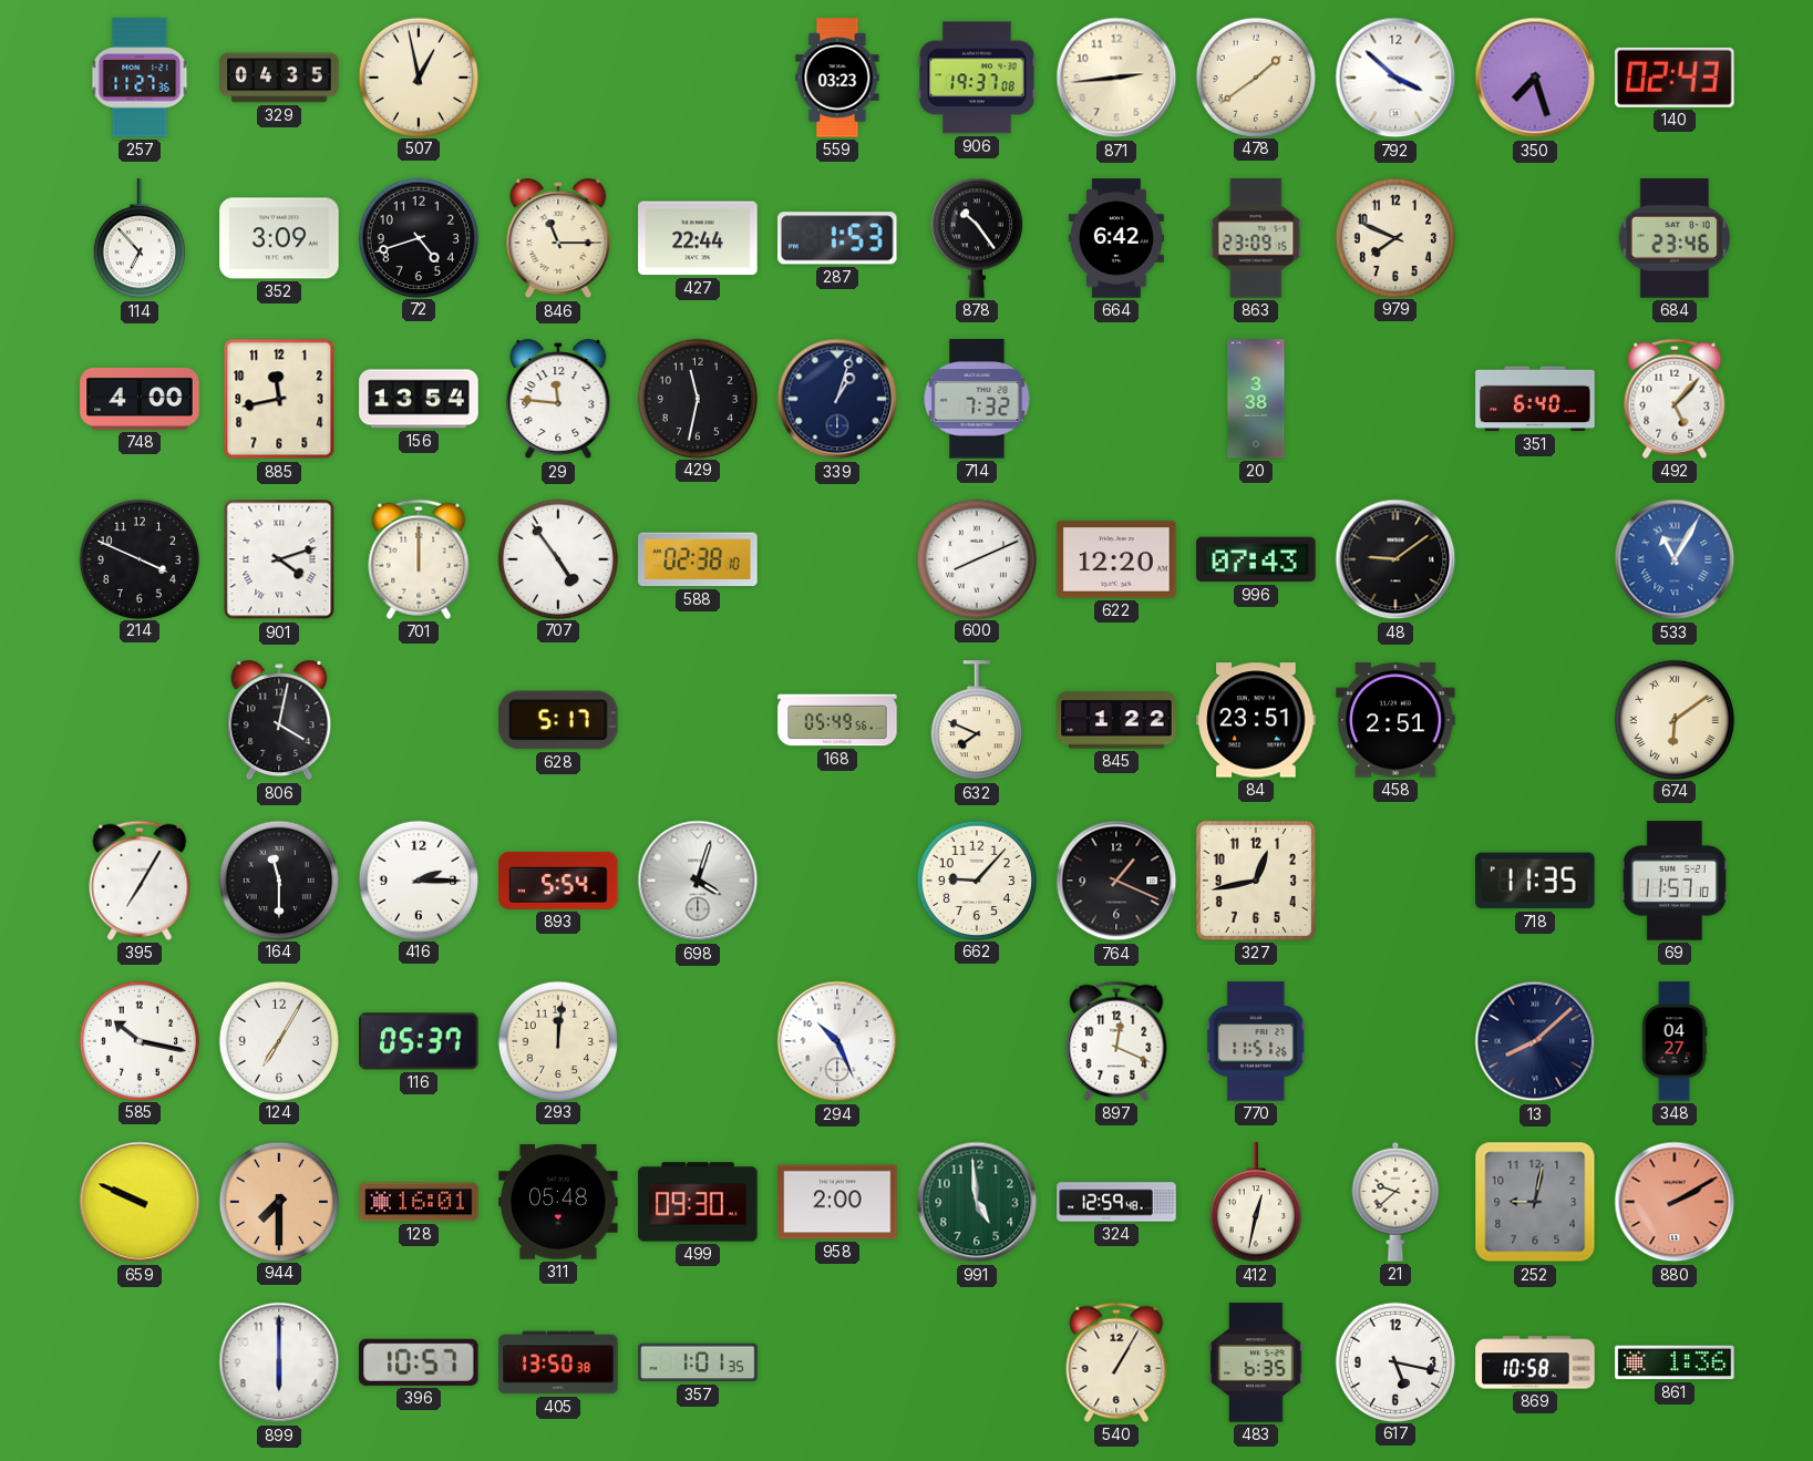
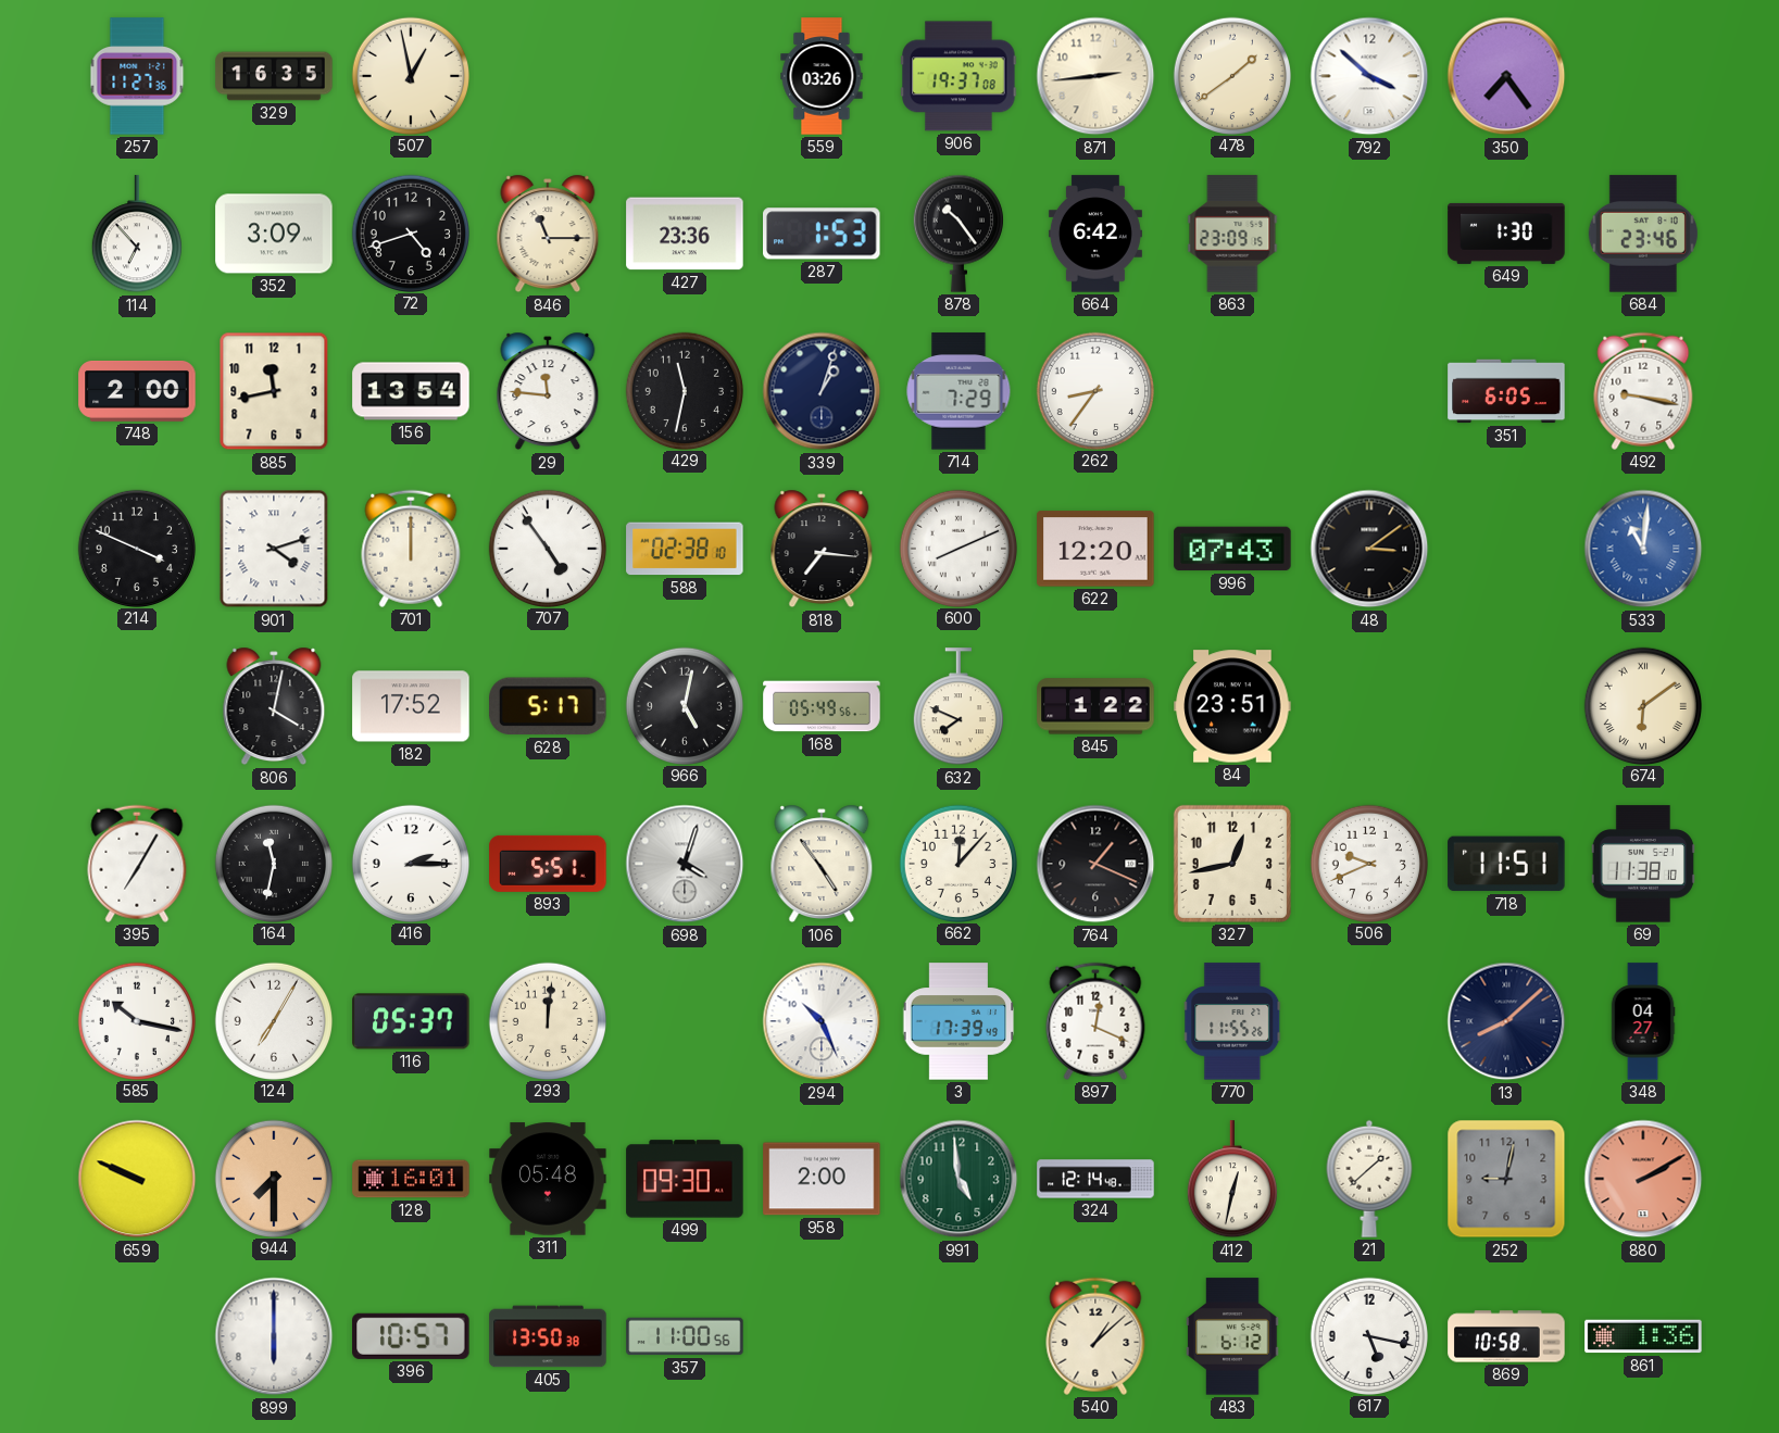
329: 04:35 -> 16:35
559: 03:23 -> 03:26
350: 7:27 -> 7:24
140: 02:43 -> none
427: 22:44 -> 23:36
979: 7:49 -> none
649: none -> 1:30
748: 4:00 -> 2:00
714: 7:32 -> 7:29
262: none -> 8:36
20: 3:38 -> none
351: 6:40 -> 6:05
492: 5:07 -> 9:17
818: none -> 7:16
48: 9:09 -> 3:09
533: 11:05 -> 11:01
182: none -> 17:52
966: none -> 5:02
458: 2:51 -> none
164: 11:30 -> 11:32
893: 5:54 -> 5:51
106: none -> 4:54
662: 9:07 -> 12:07
506: none -> 9:41
718: 11:35 -> 11:51
69: 11:57 -> 11:38
3: none -> 17:39
770: 11:51 -> 11:55
324: 12:59 -> 12:14
21: 9:38 -> 1:38
357: 1:01 -> 11:00
540: 1:05 -> 1:08
483: 6:35 -> 6:12
